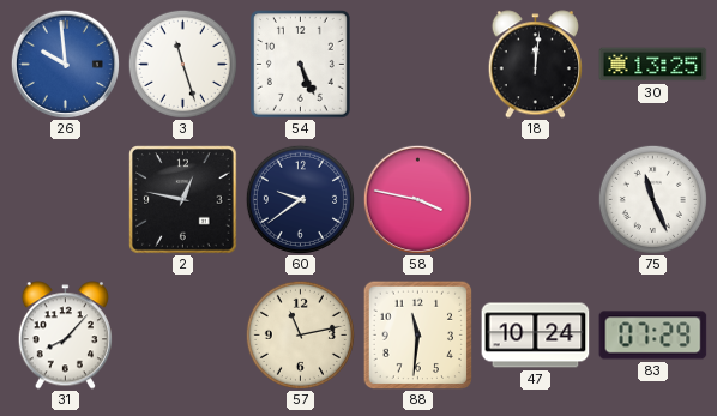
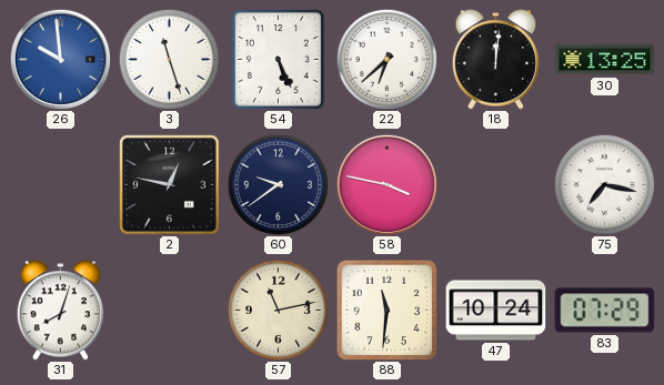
22: none -> 6:38
75: 11:26 -> 7:17
31: 8:07 -> 8:03
